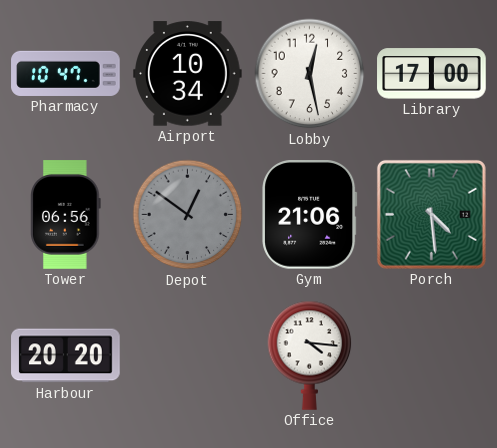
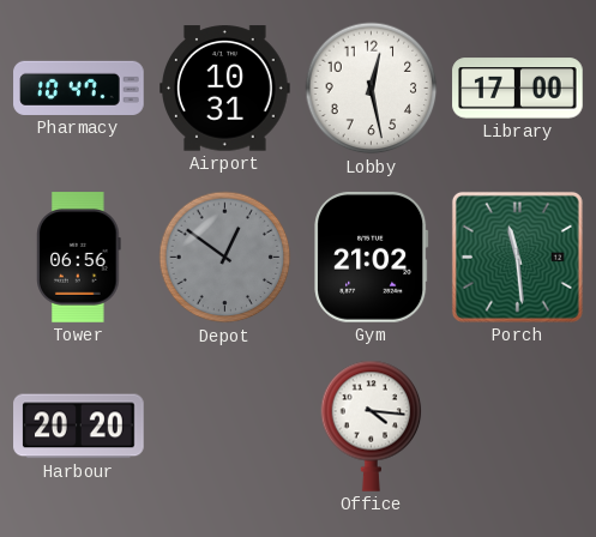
Airport: 10:34 -> 10:31
Gym: 21:06 -> 21:02
Porch: 4:29 -> 11:29
